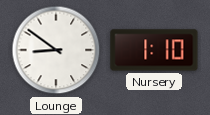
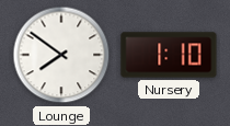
Lounge: 8:51 -> 7:51
